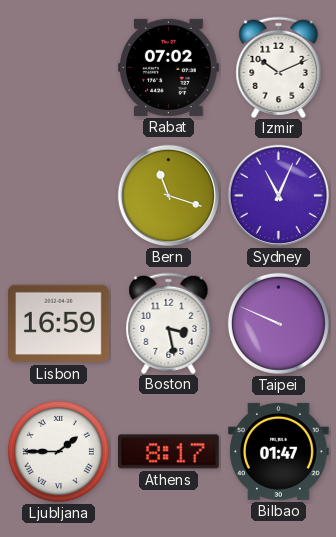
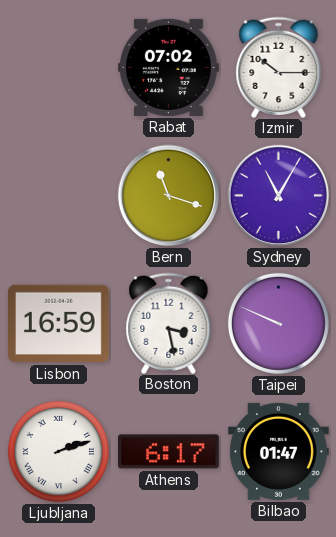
Izmir: 10:11 -> 10:15
Sydney: 11:04 -> 11:05
Ljubljana: 1:45 -> 2:12
Athens: 8:17 -> 6:17
